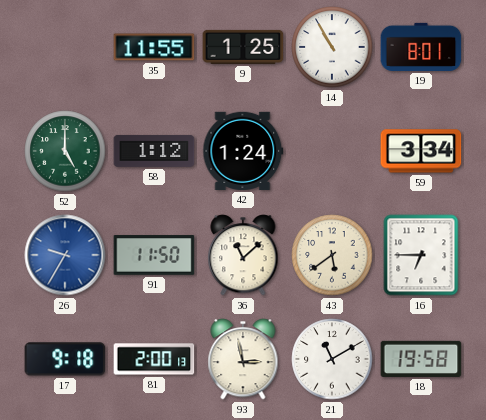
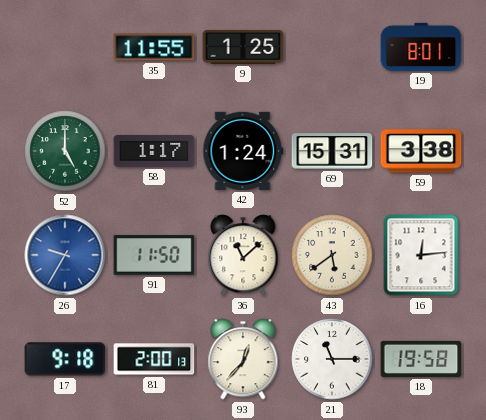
14: 10:55 -> none
58: 1:12 -> 1:17
69: none -> 15:31
59: 3:34 -> 3:38
16: 6:45 -> 12:14
93: 2:58 -> 12:37
21: 11:10 -> 11:15
